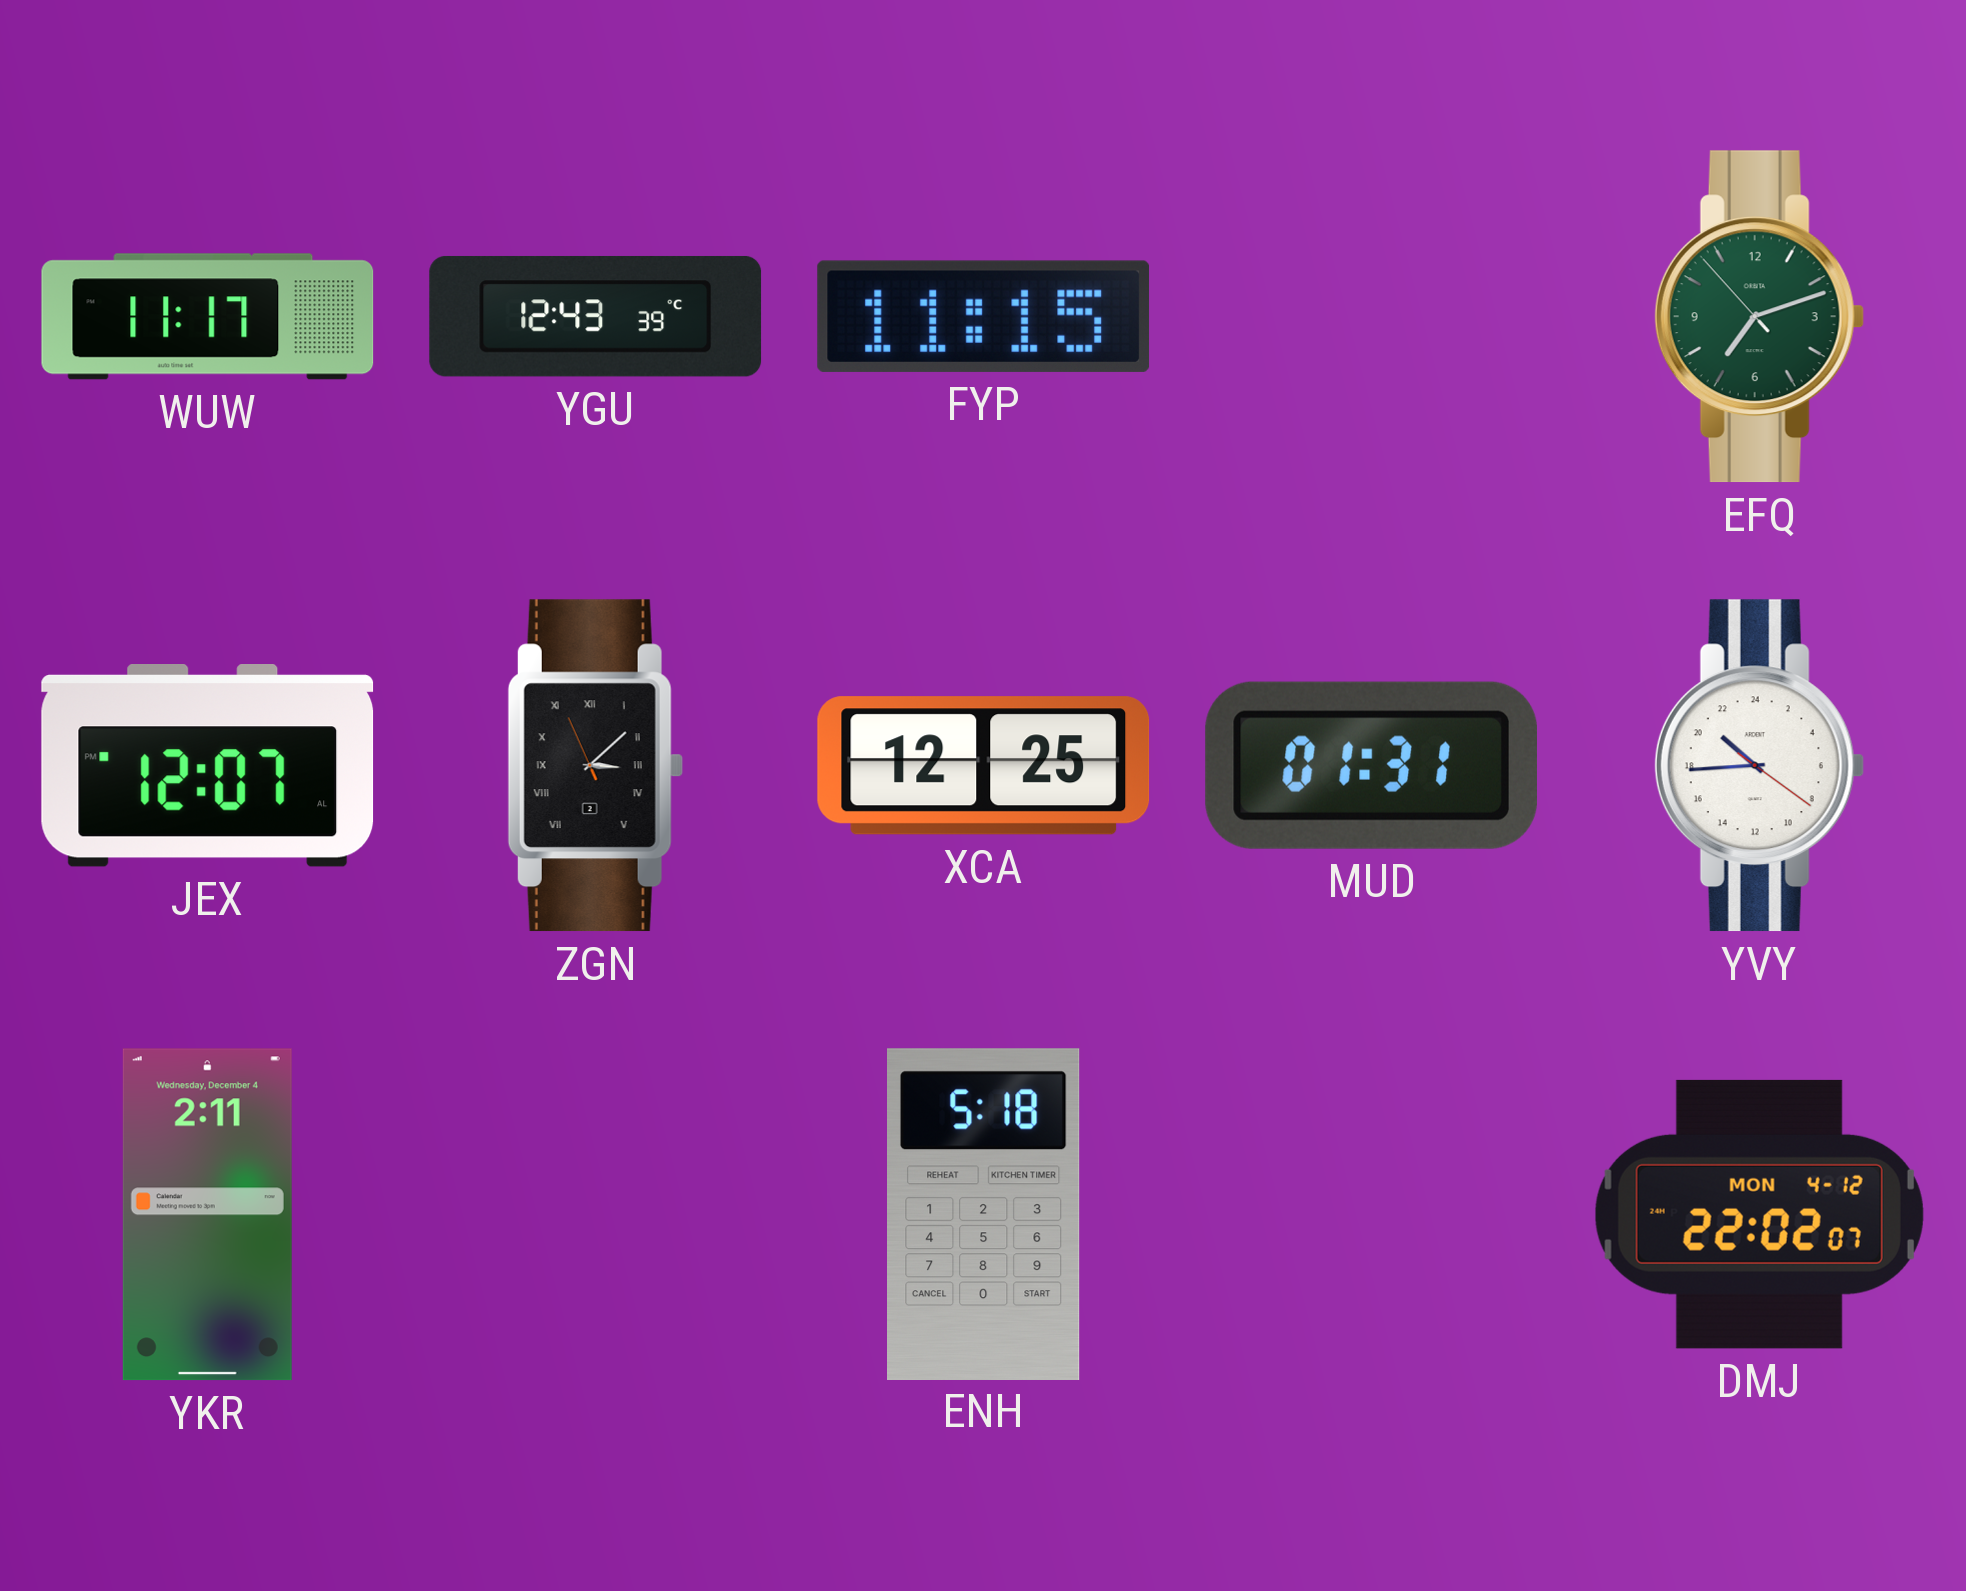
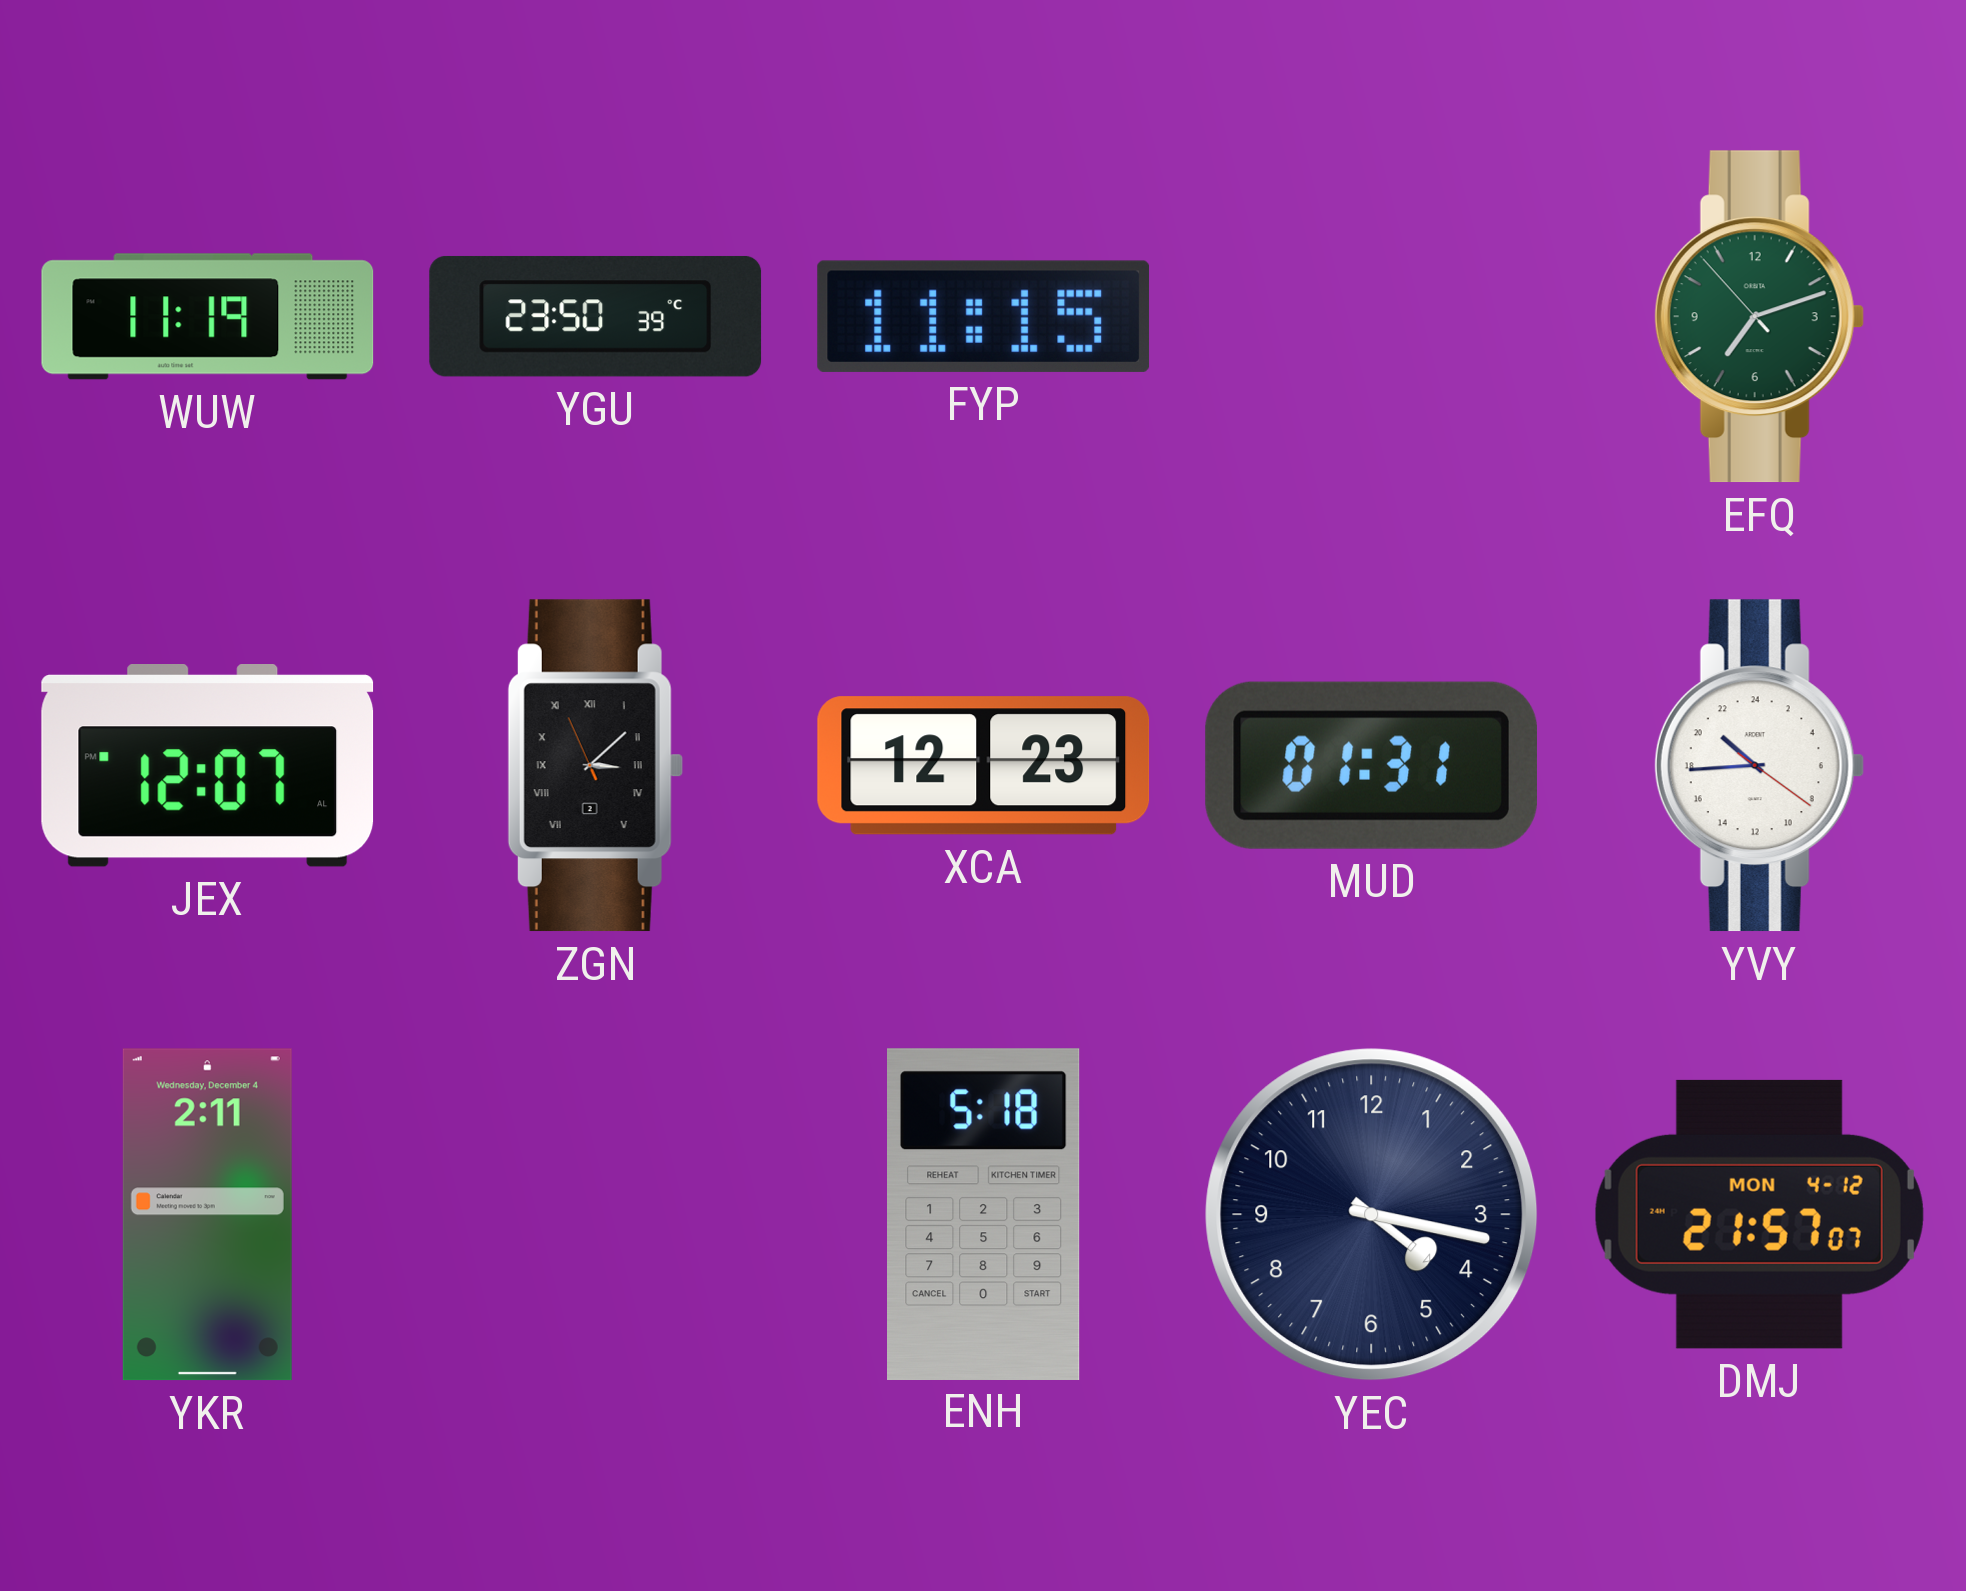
WUW: 11:17 -> 11:19
YGU: 12:43 -> 23:50
XCA: 12:25 -> 12:23
YEC: none -> 4:17
DMJ: 22:02 -> 21:57
